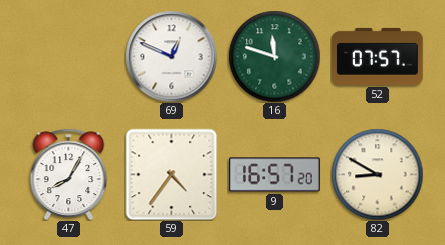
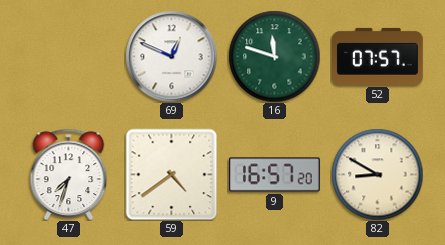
47: 8:05 -> 7:33
59: 4:36 -> 4:39
